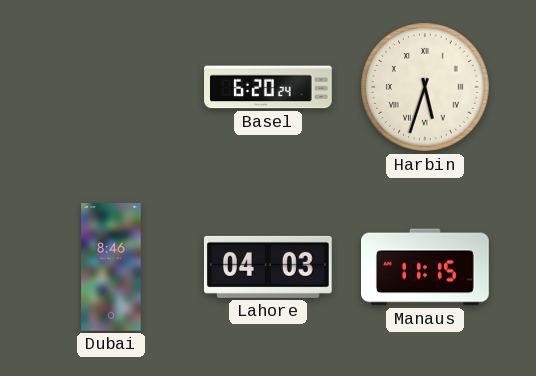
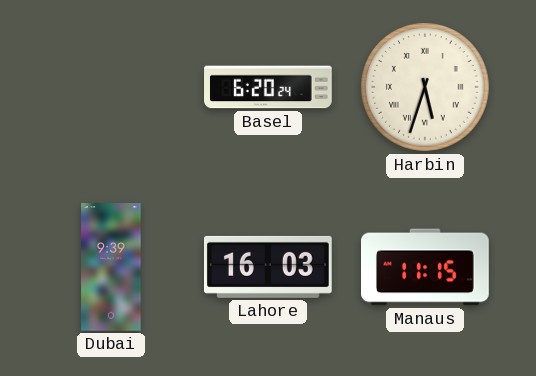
Dubai: 8:46 -> 9:39
Lahore: 04:03 -> 16:03
